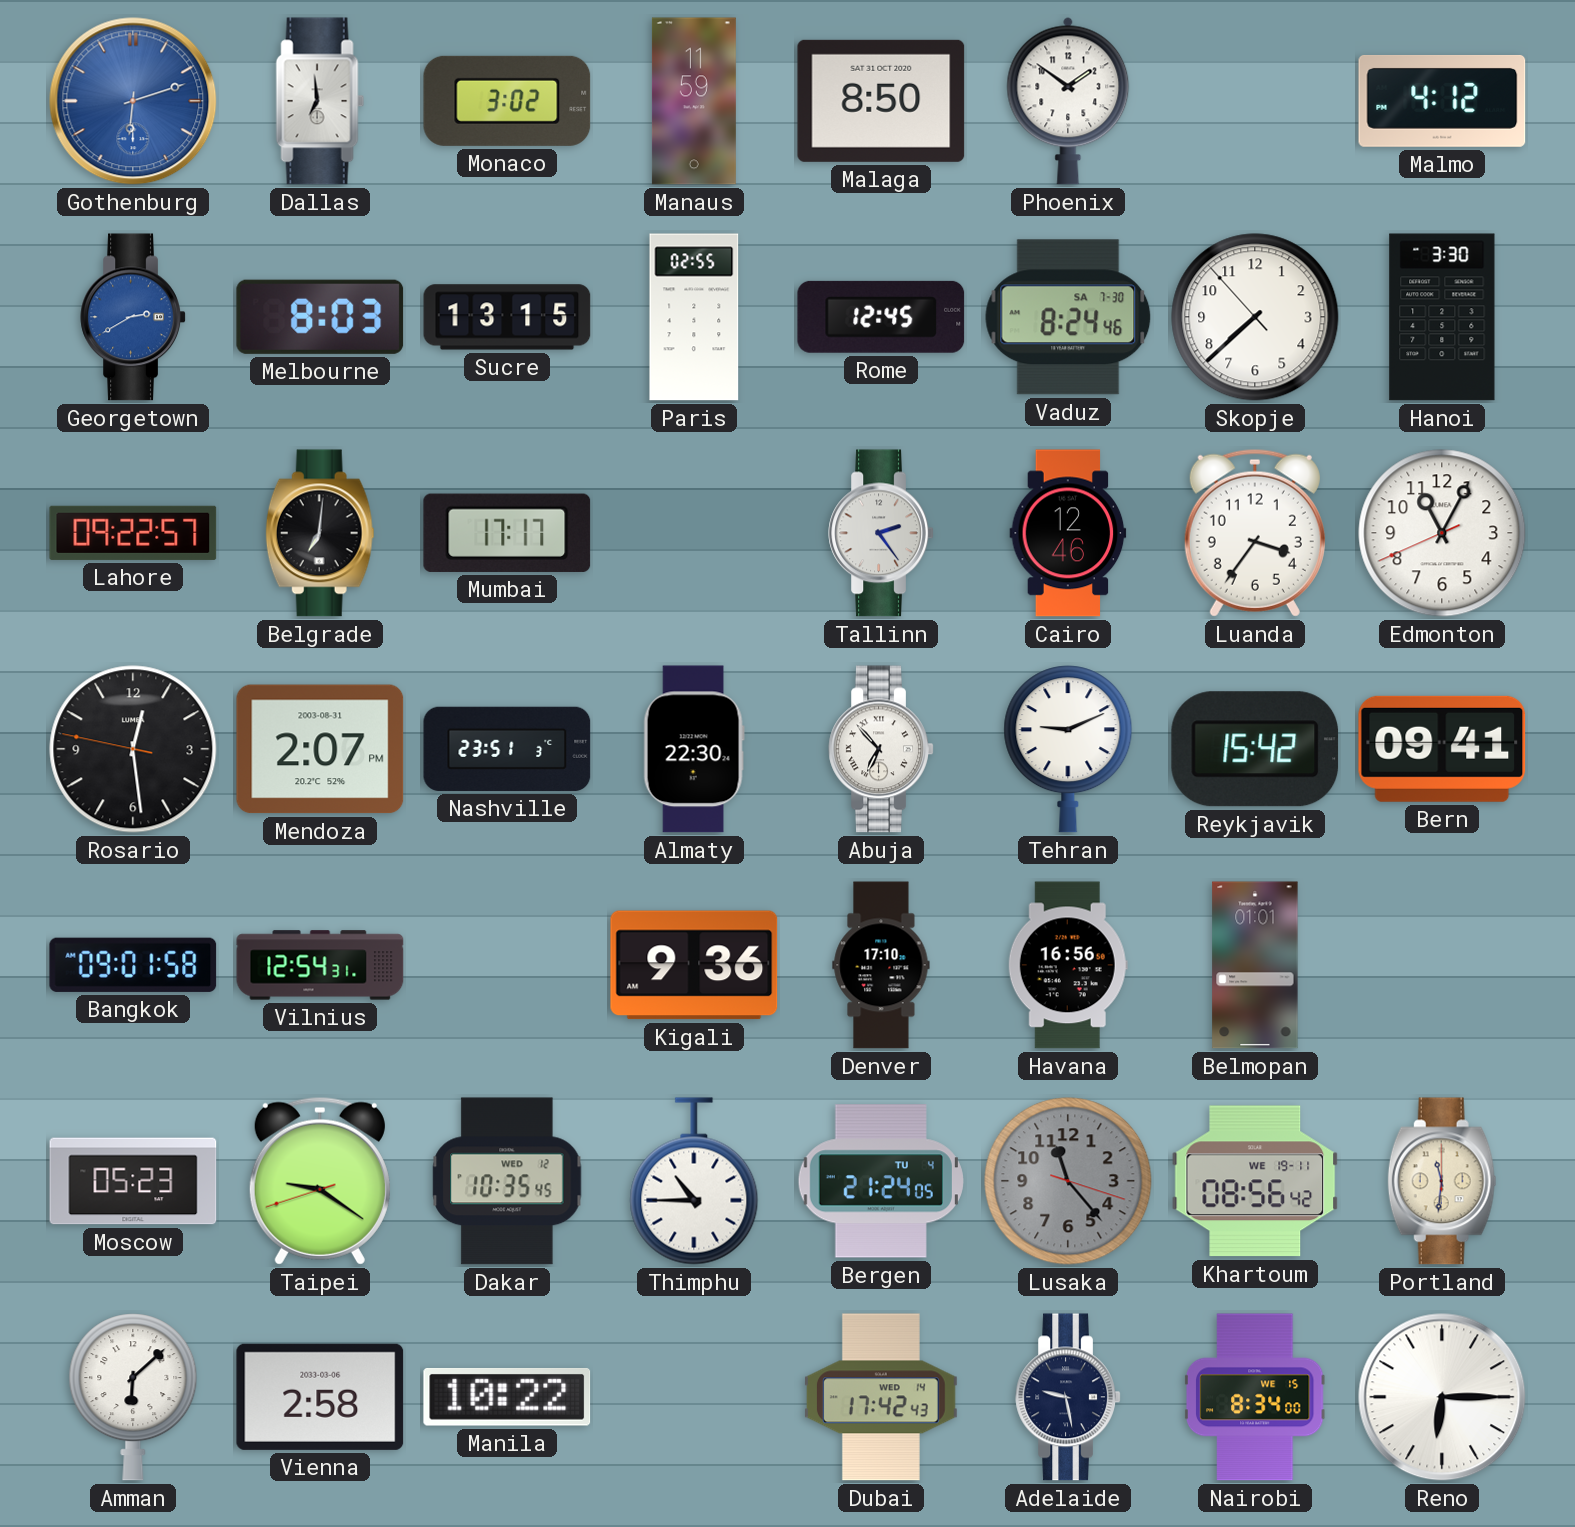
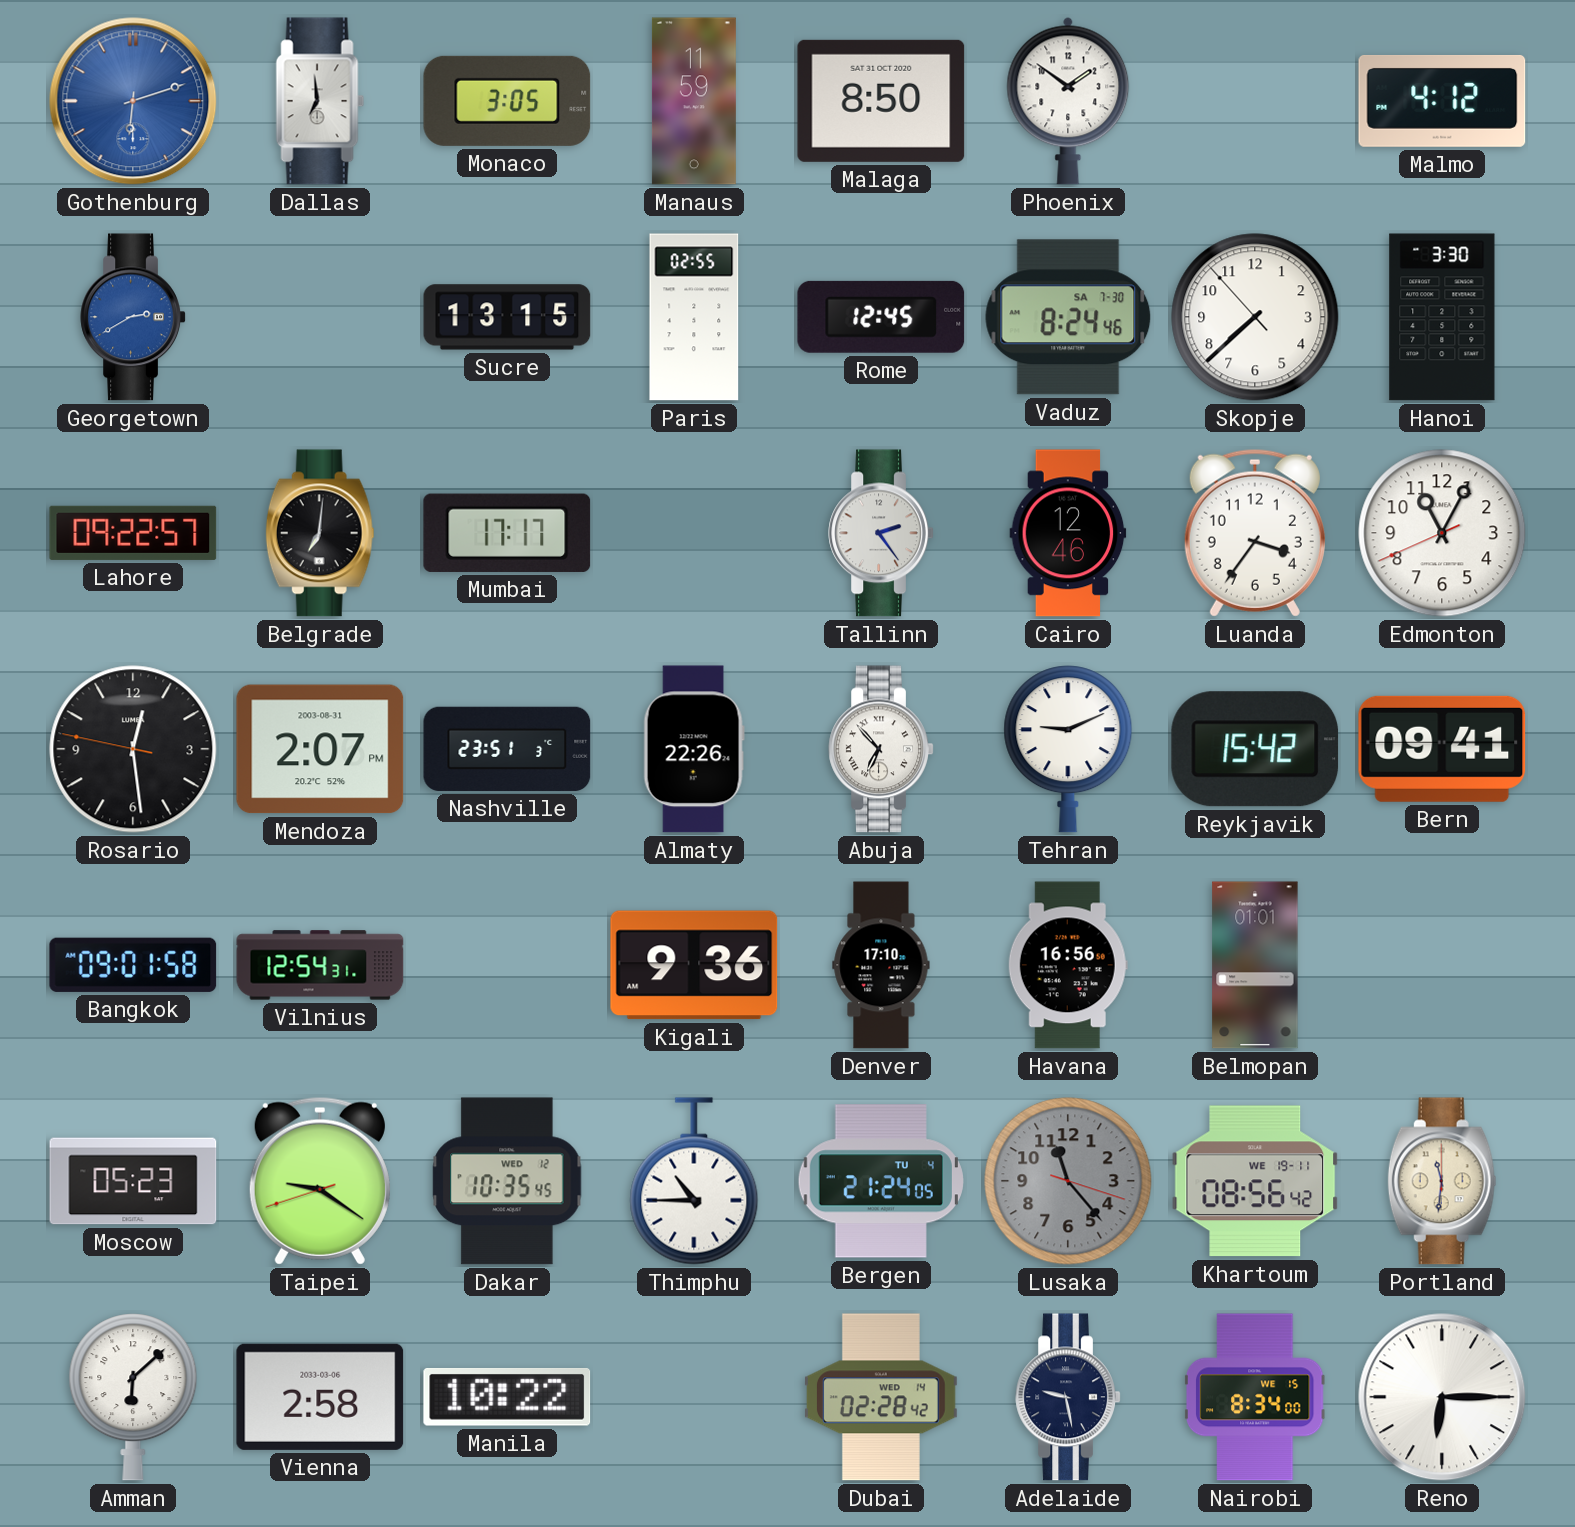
Monaco: 3:02 -> 3:05
Melbourne: 8:03 -> none
Almaty: 22:30 -> 22:26
Dubai: 17:42 -> 02:28
